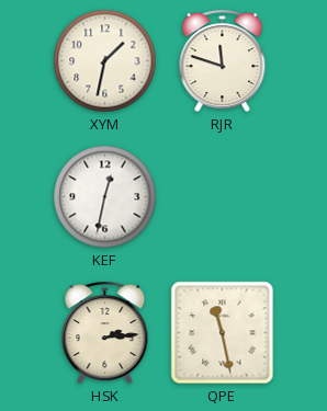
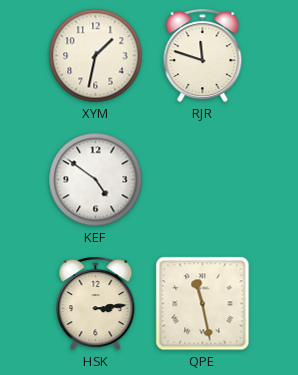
KEF: 12:32 -> 4:51
HSK: 2:14 -> 3:14
